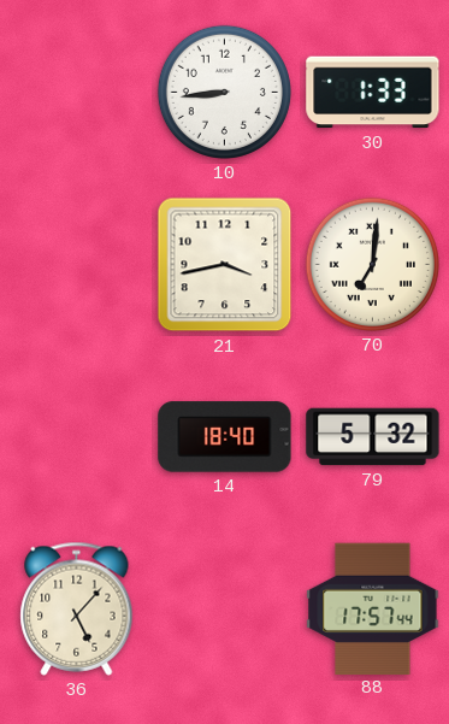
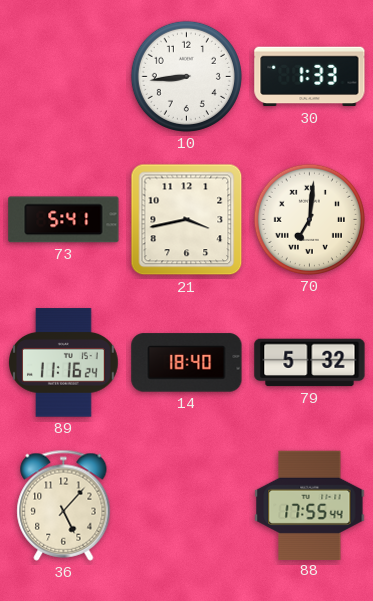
73: none -> 5:41
89: none -> 11:16
88: 17:57 -> 17:55
